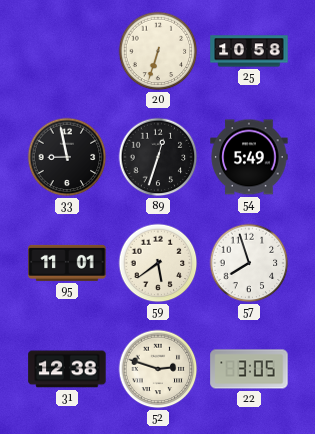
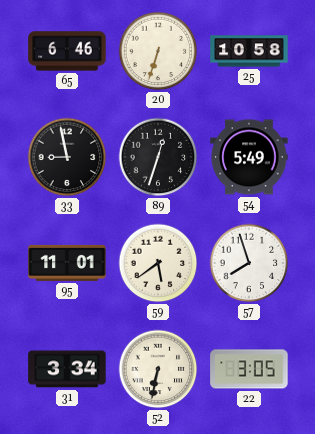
65: none -> 6:46
31: 12:38 -> 3:34
52: 2:48 -> 6:32
